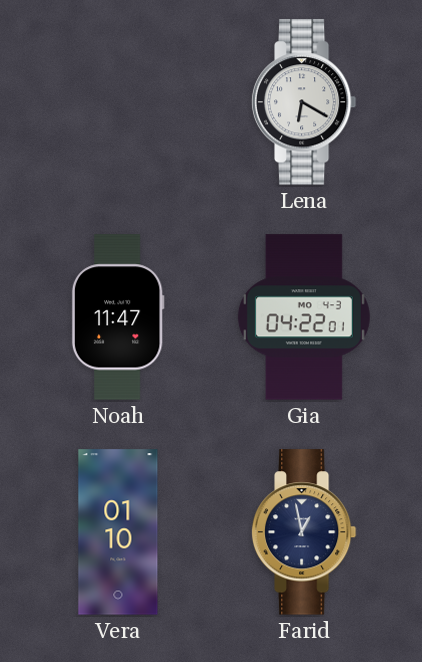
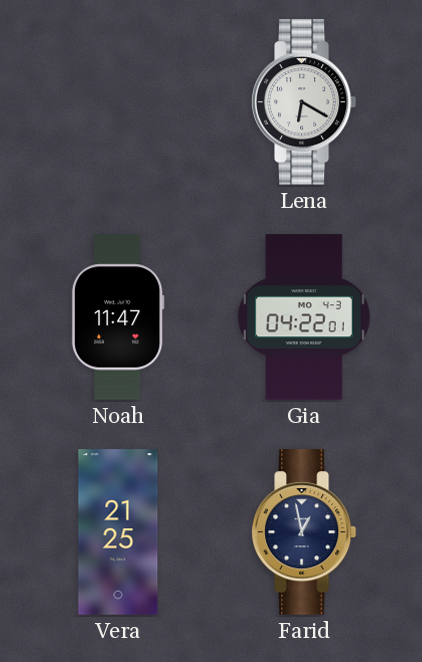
Vera: 01:10 -> 21:25
